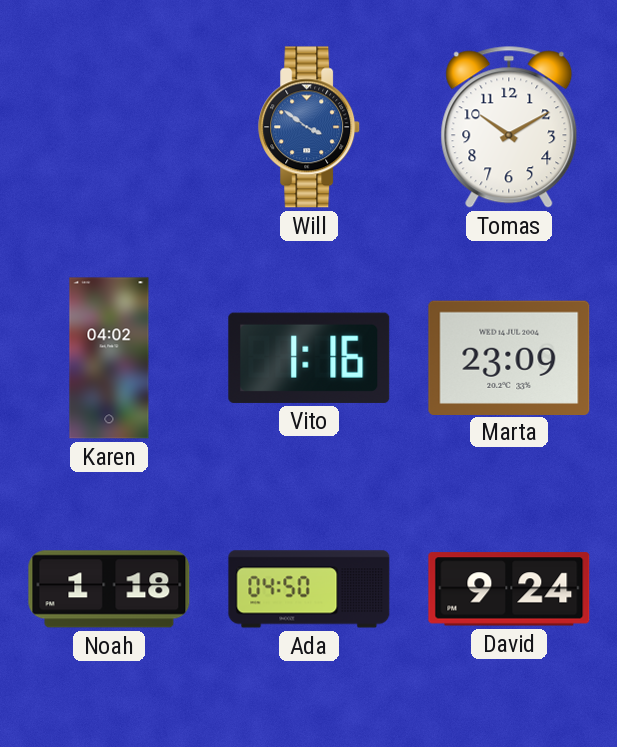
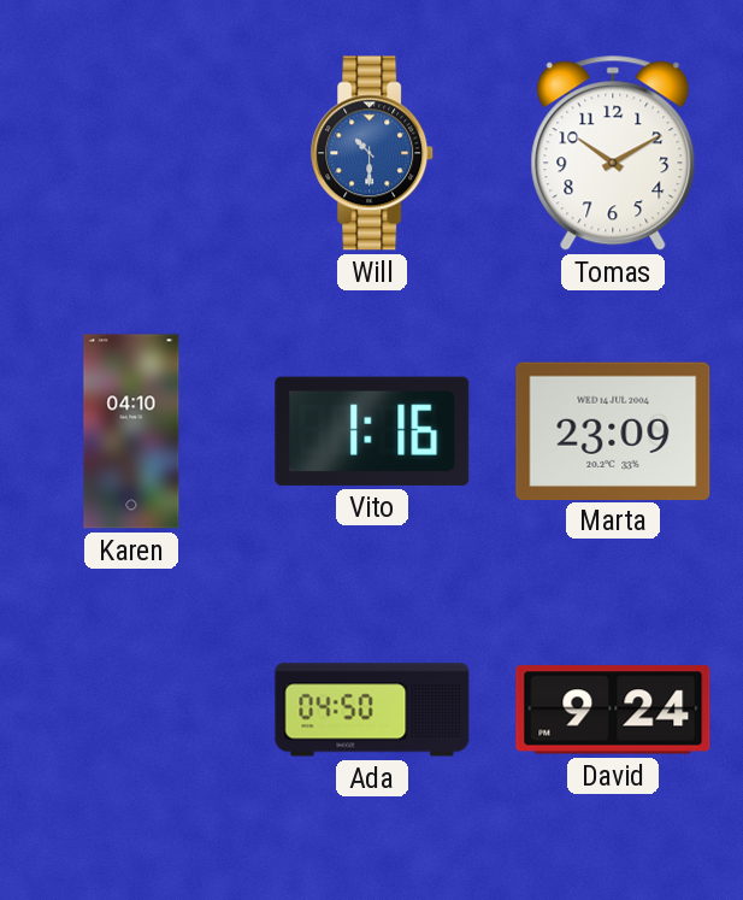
Will: 3:51 -> 10:30
Karen: 04:02 -> 04:10
Noah: 1:18 -> none
